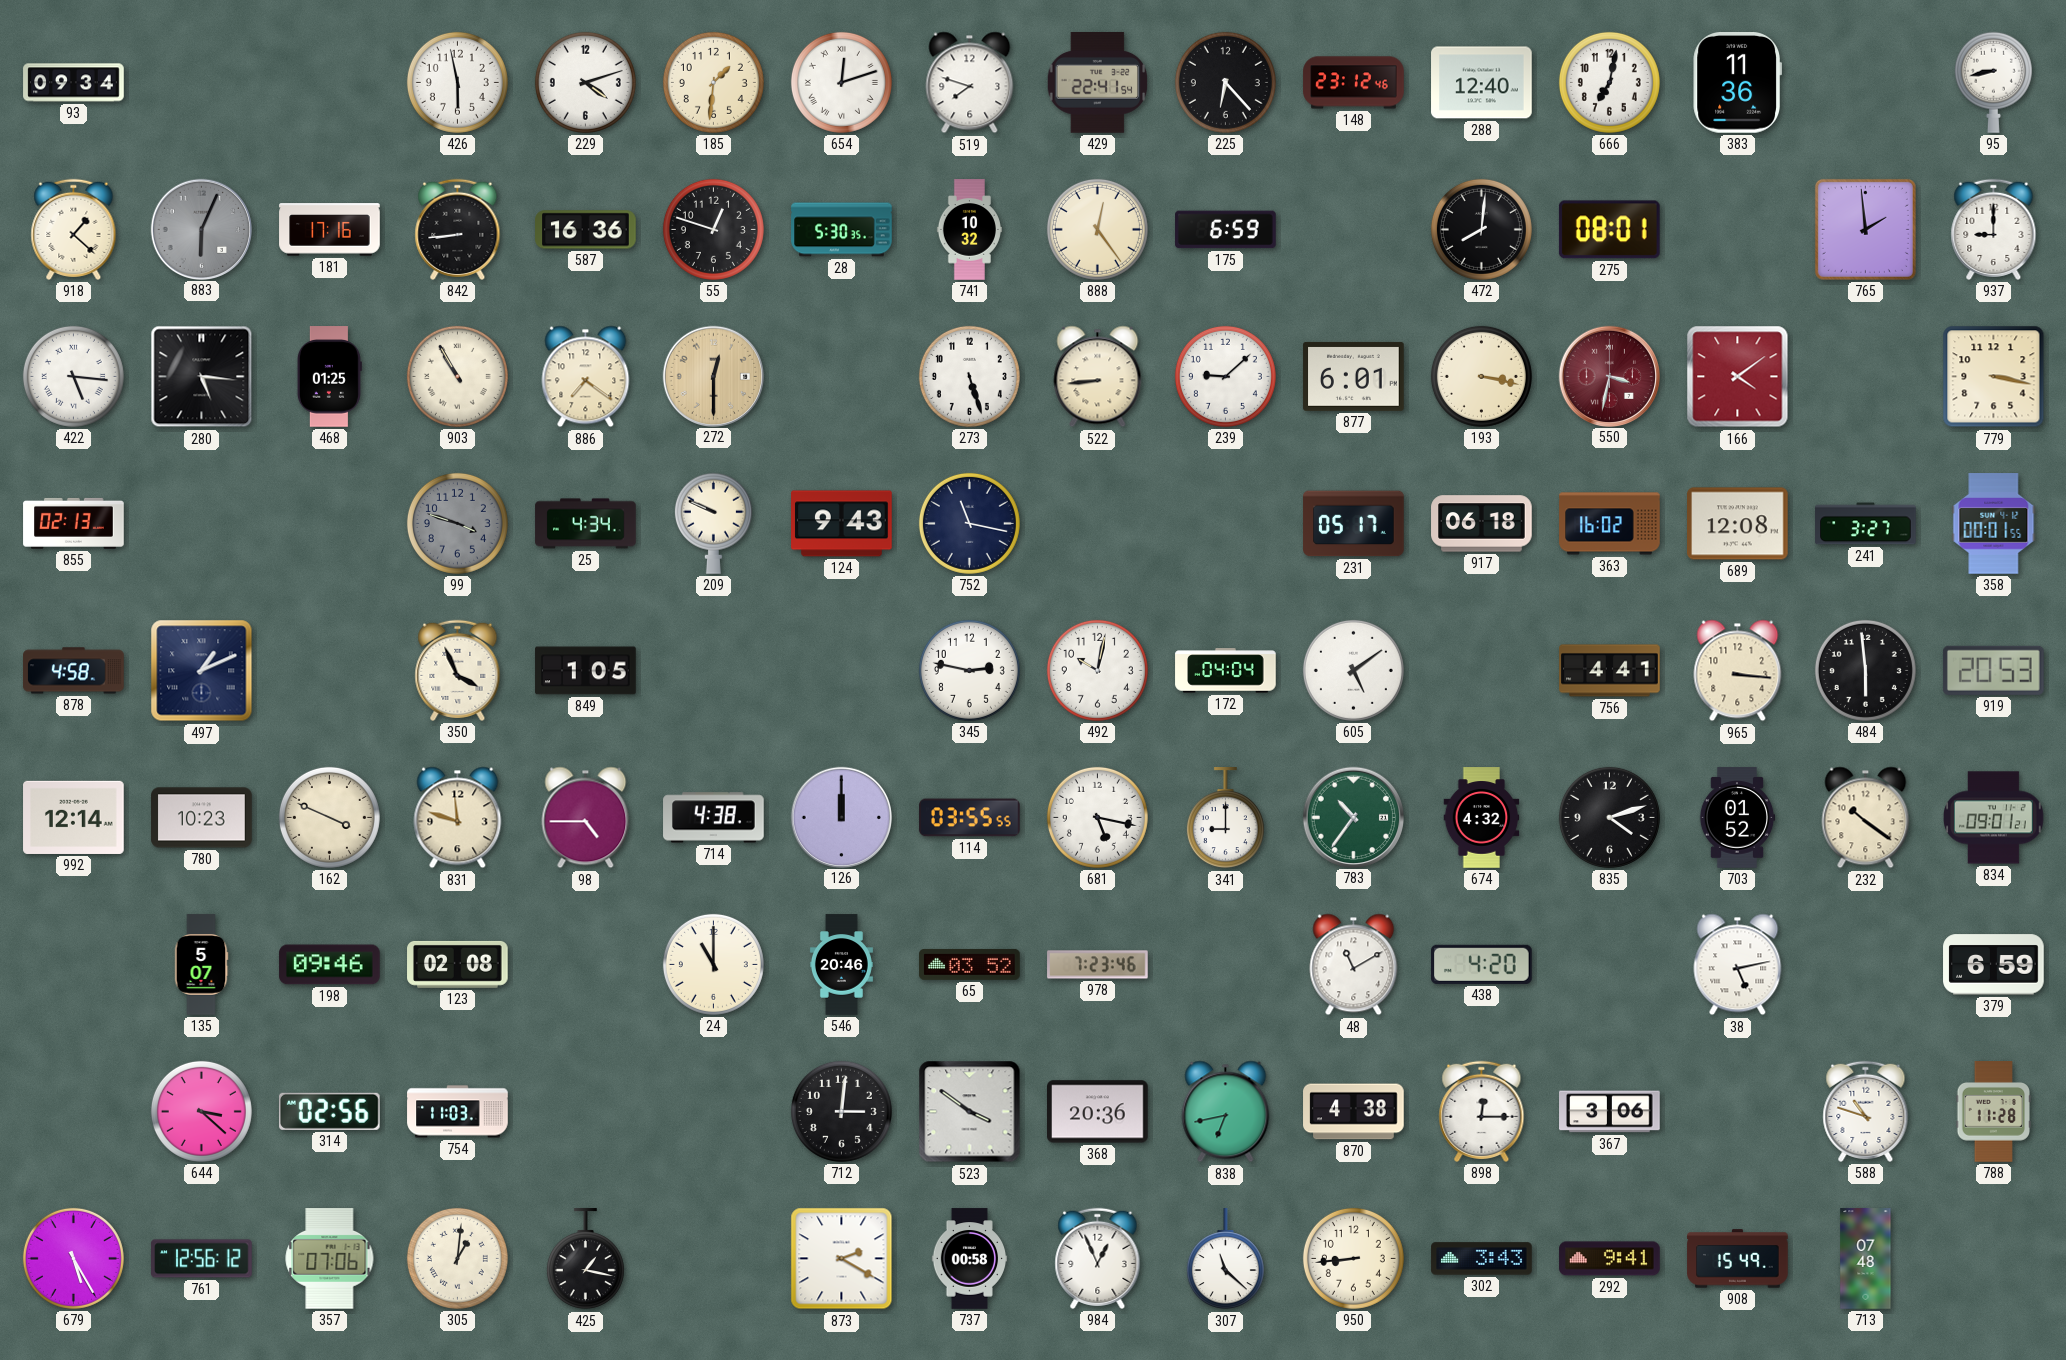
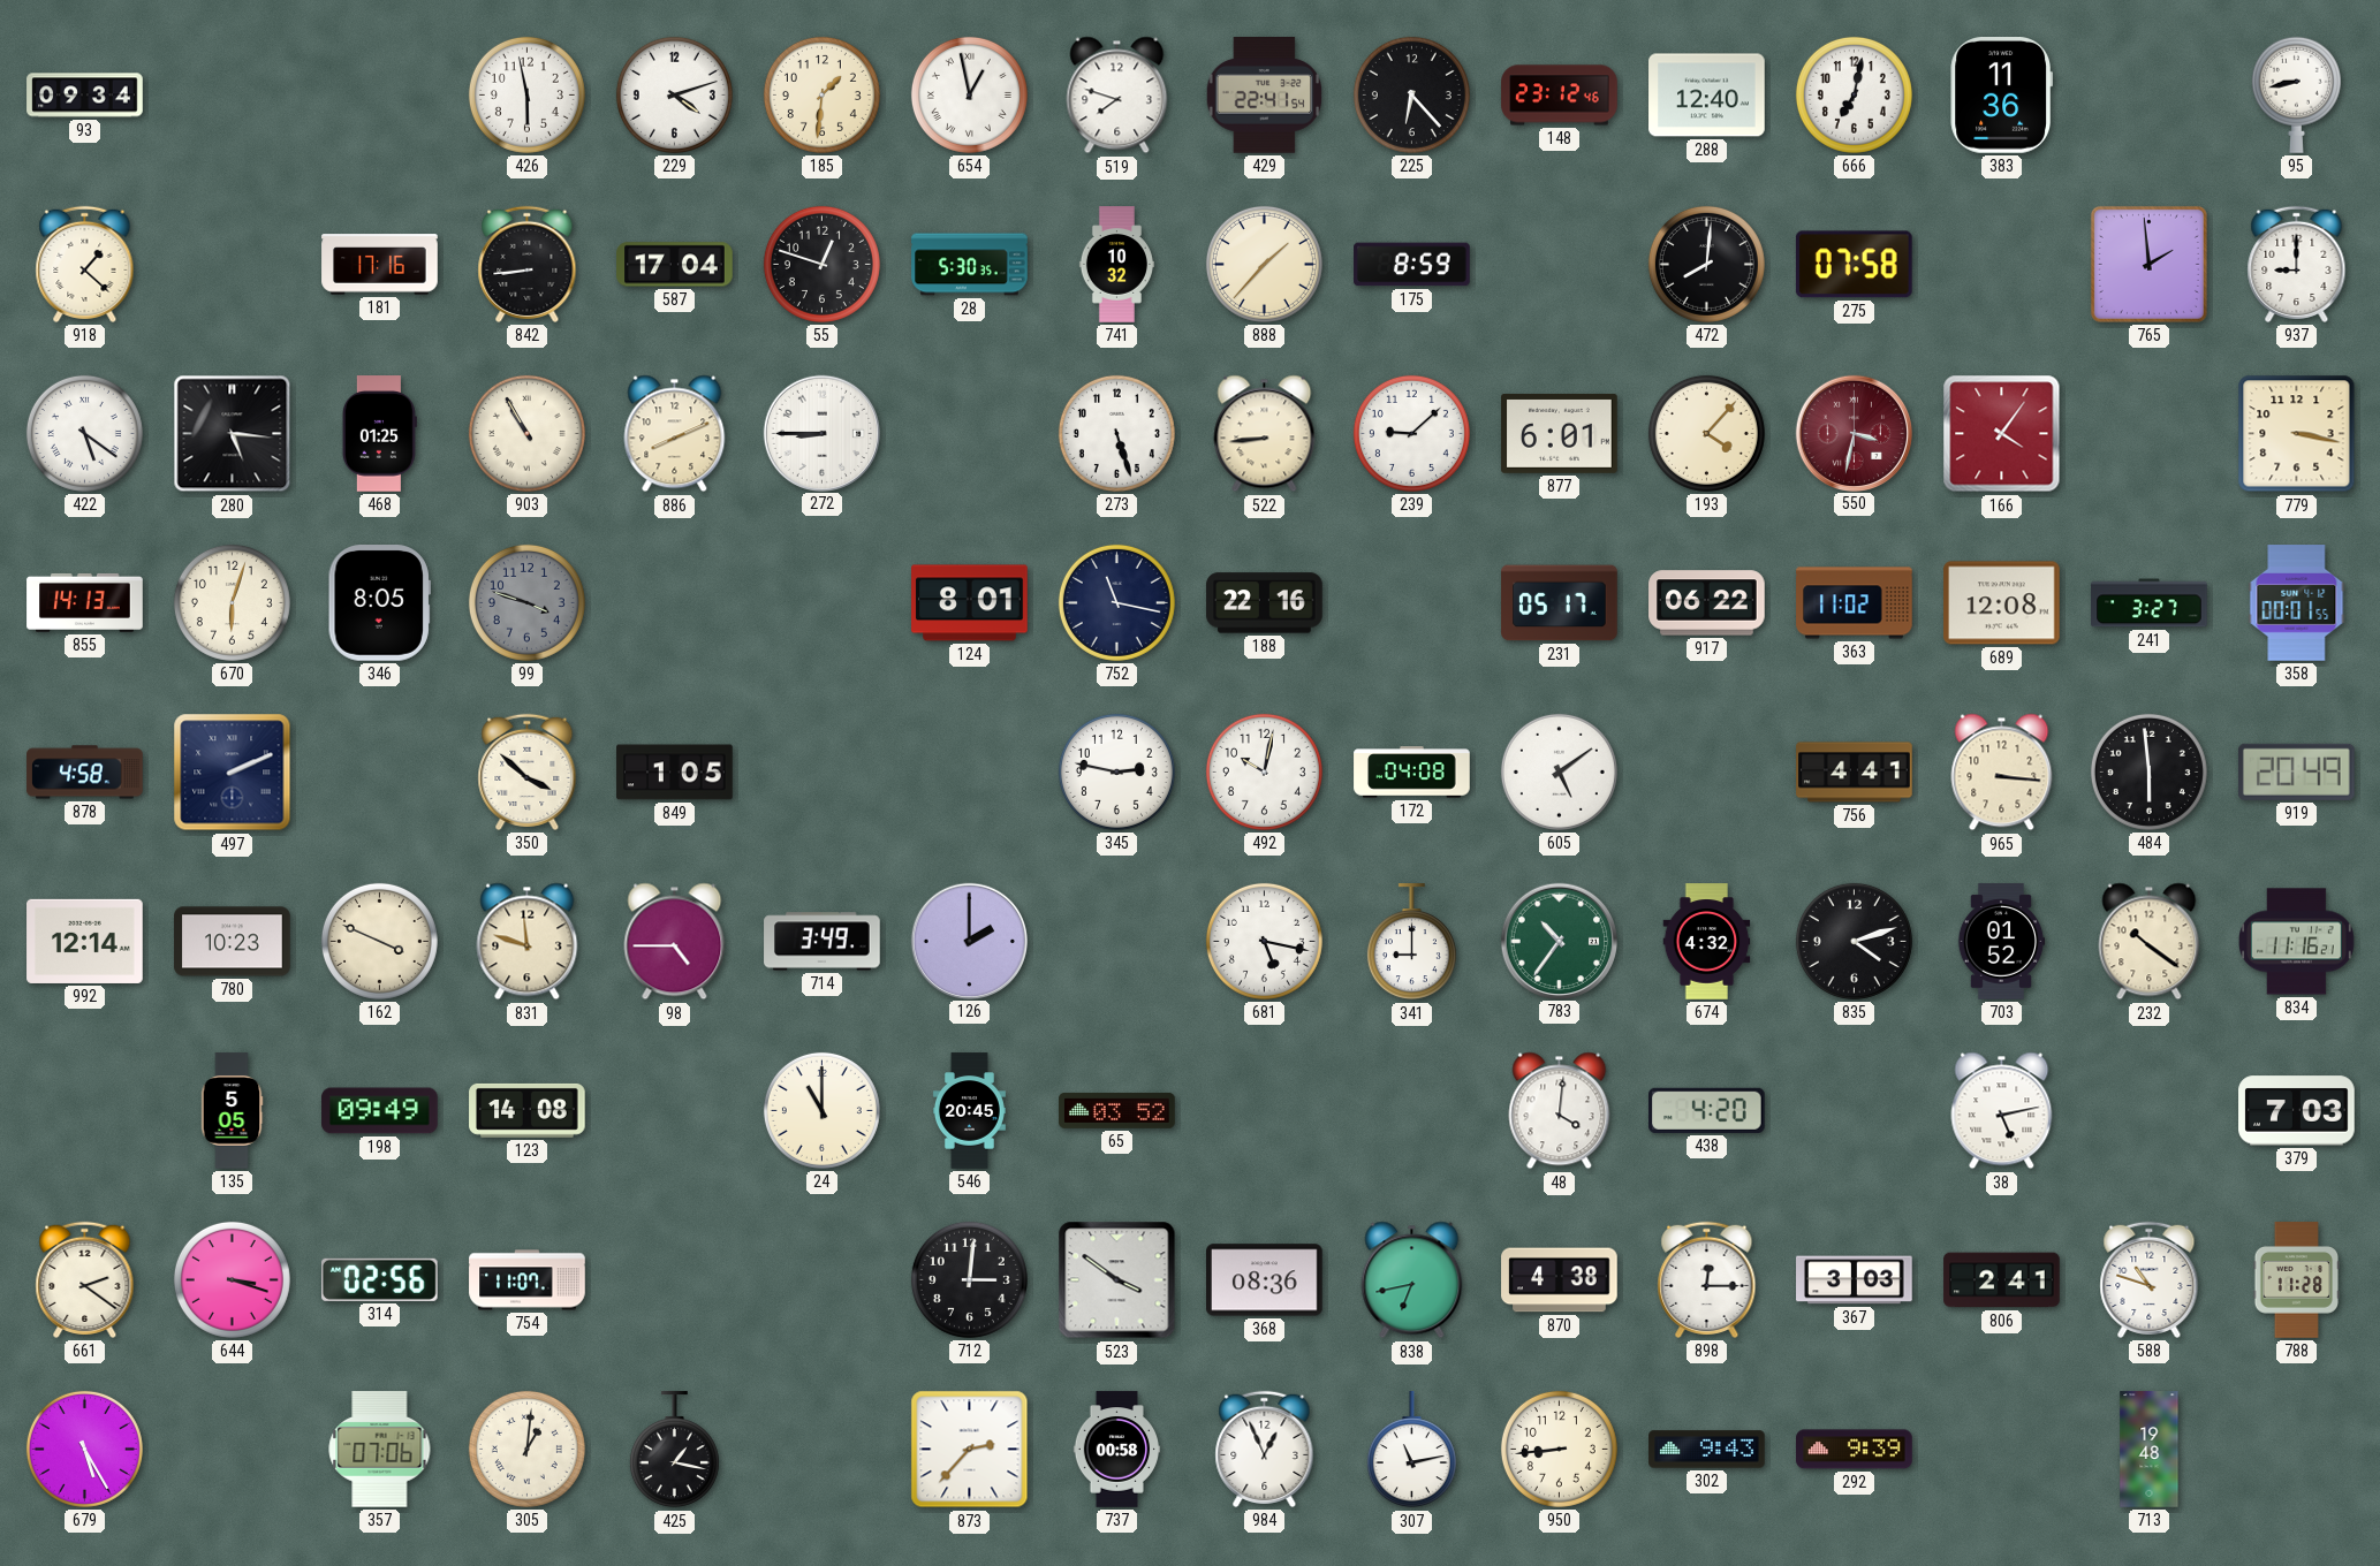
654: 12:12 -> 12:58
883: 6:04 -> none
587: 16:36 -> 17:04
888: 12:24 -> 1:37
175: 6:59 -> 8:59
275: 08:01 -> 07:58
422: 5:16 -> 5:21
886: 7:21 -> 8:11
272: 12:30 -> 8:45
272 dial: champagne -> white
193: 3:17 -> 4:07
166: 4:09 -> 4:06
855: 02:13 -> 14:13
670: none -> 6:03
346: none -> 8:05
25: 4:34 -> none
209: 9:49 -> none
124: 9:43 -> 8:01
188: none -> 22:16
917: 06:18 -> 06:22
363: 16:02 -> 11:02
497: 1:11 -> 2:11
350: 3:56 -> 3:52
172: 04:04 -> 04:08
919: 20:53 -> 20:49
714: 4:38 -> 3:49
126: 12:00 -> 2:00
114: 03:55 -> none
834: 09:01 -> 11:16
135: 5:07 -> 5:05
198: 09:46 -> 09:49
123: 02:08 -> 14:08
546: 20:46 -> 20:45
978: 7:23 -> none
48: 11:10 -> 4:01
379: 6:59 -> 7:03
661: none -> 2:21
644: 3:22 -> 3:18
754: 11:03 -> 11:07
368: 20:36 -> 08:36
367: 3:06 -> 3:03
806: none -> 2:41
761: 12:56 -> none
873: 2:20 -> 2:37
307: 11:22 -> 11:13
302: 3:43 -> 9:43
292: 9:41 -> 9:39
908: 15:49 -> none
713: 07:48 -> 19:48
